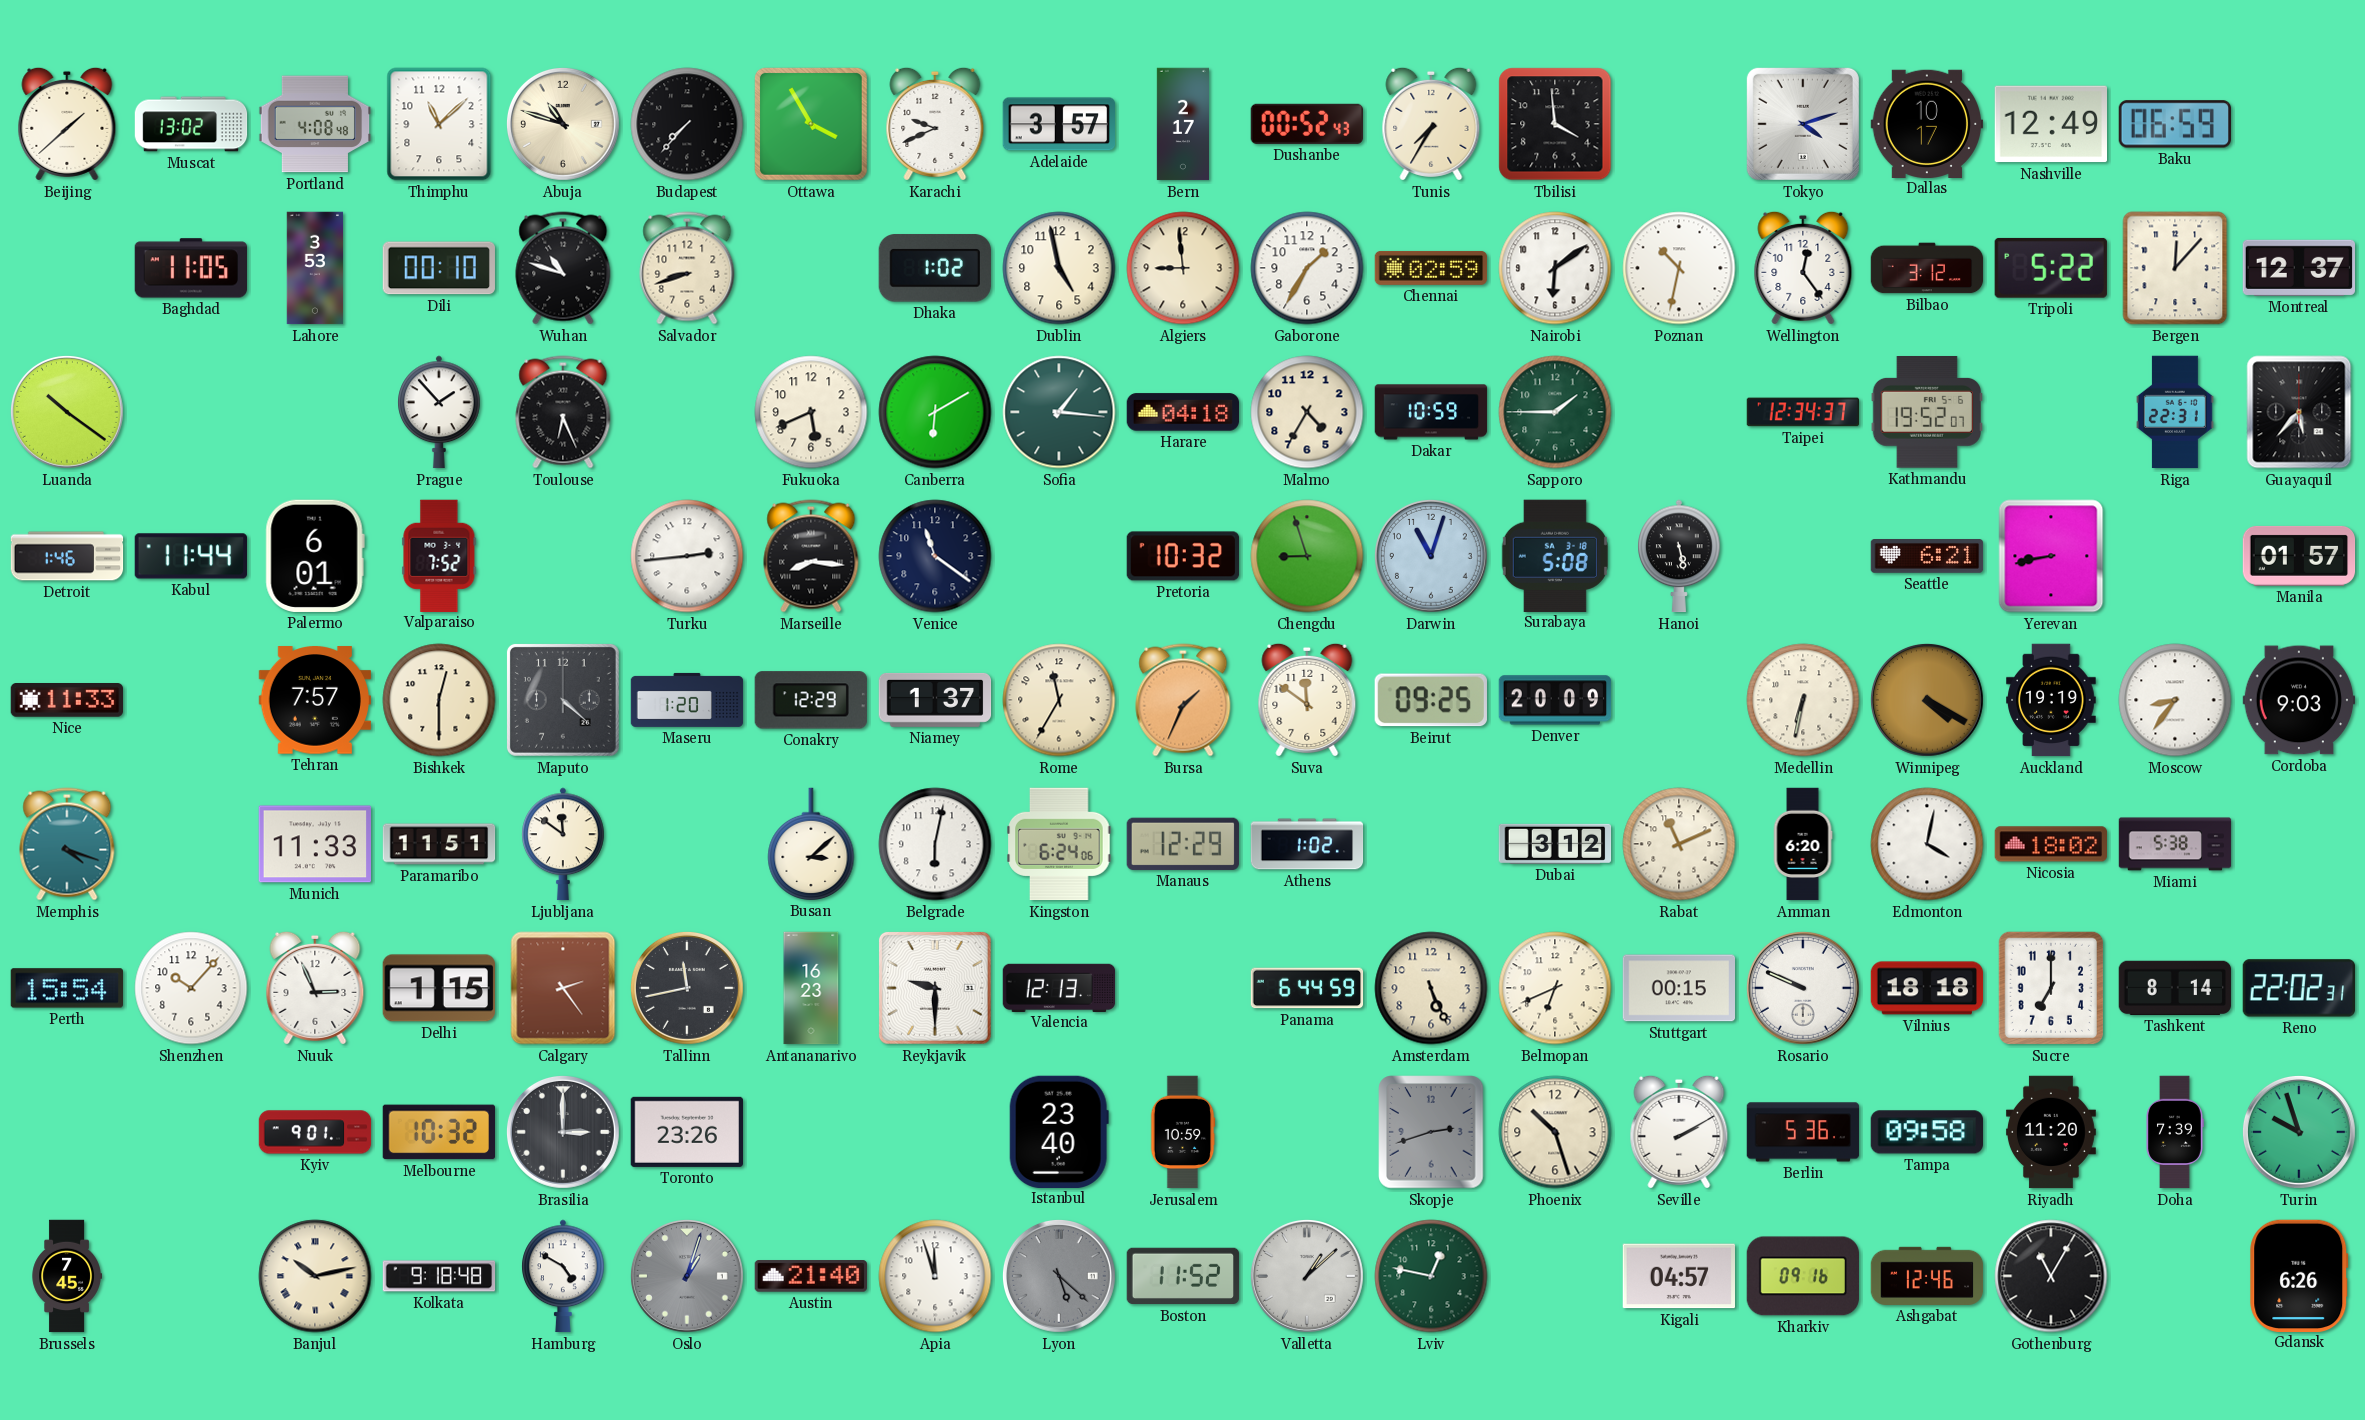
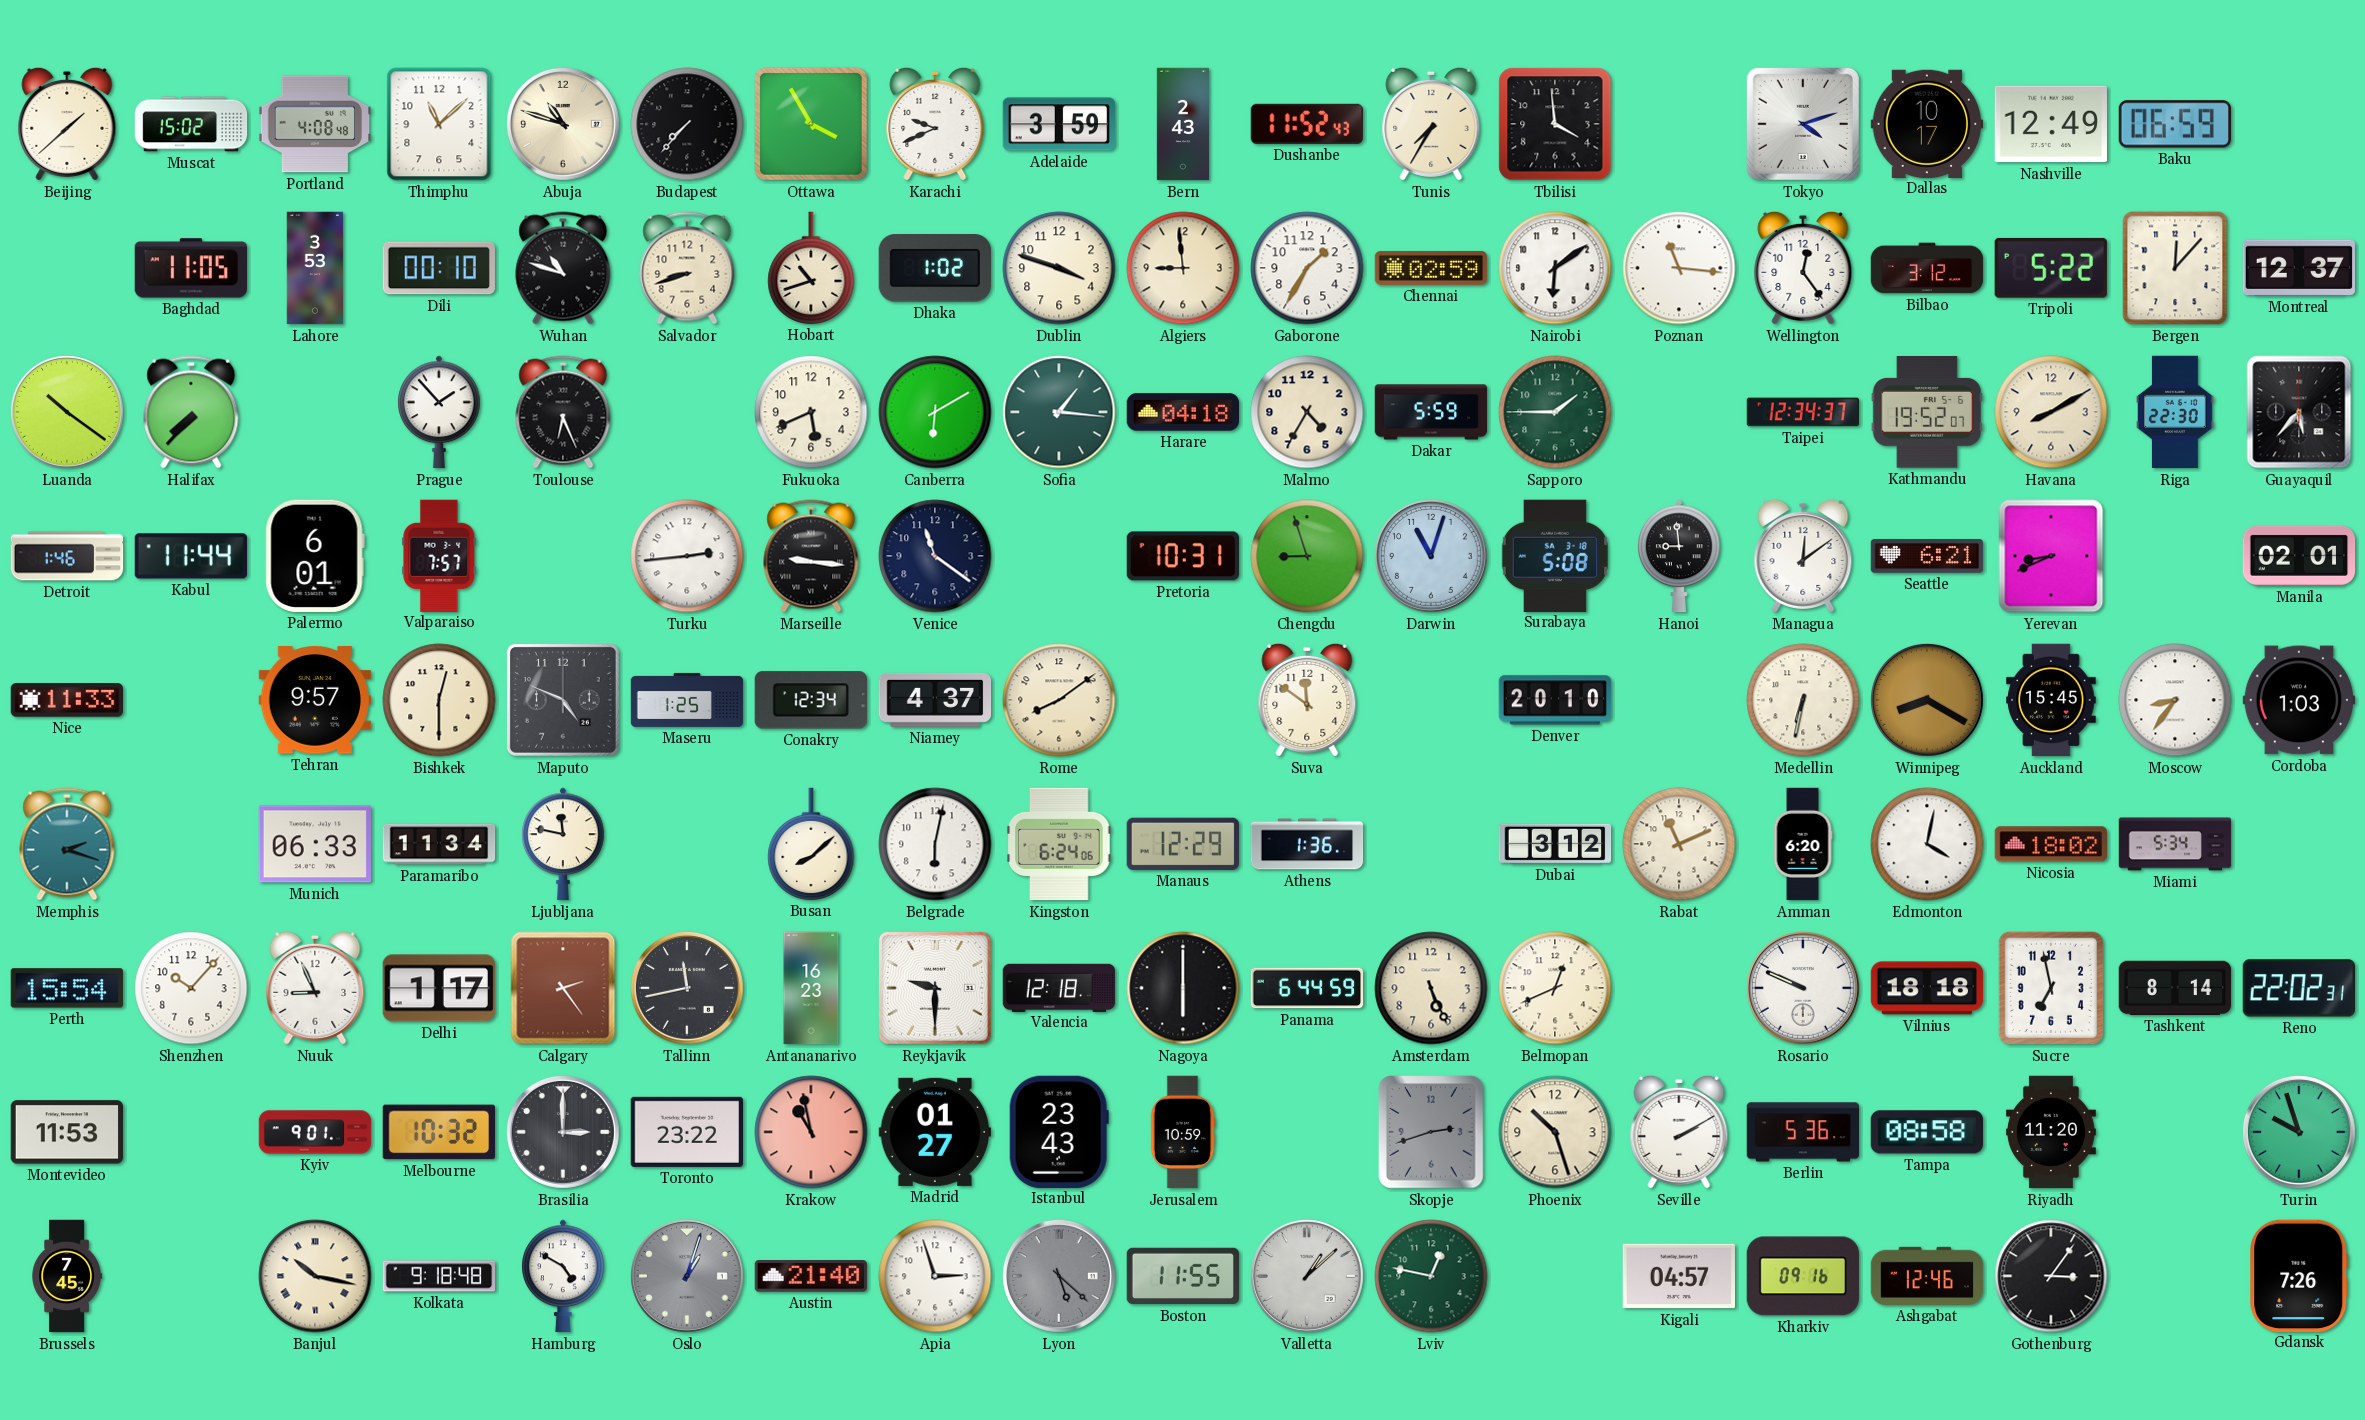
Muscat: 13:02 -> 15:02
Adelaide: 3:57 -> 3:59
Bern: 2:17 -> 2:43
Dushanbe: 00:52 -> 11:52
Hobart: none -> 10:42
Dublin: 4:58 -> 3:48
Poznan: 10:32 -> 11:16
Halifax: none -> 7:37
Dakar: 10:59 -> 5:59
Havana: none -> 8:10
Riga: 22:31 -> 22:30
Valparaiso: 7:52 -> 7:57
Marseille: 8:16 -> 9:16
Pretoria: 10:32 -> 10:31
Hanoi: 5:28 -> 8:59
Managua: none -> 12:09
Yerevan: 8:43 -> 8:41
Manila: 01:57 -> 02:01
Tehran: 7:57 -> 9:57
Maputo: 4:22 -> 4:49
Maseru: 1:20 -> 1:25
Conakry: 12:29 -> 12:34
Niamey: 1:37 -> 4:37
Rome: 11:35 -> 8:09
Bursa: 1:34 -> none
Beirut: 09:25 -> none
Denver: 20:09 -> 20:10
Winnipeg: 4:20 -> 8:20
Auckland: 19:19 -> 15:45
Cordoba: 9:03 -> 1:03
Memphis: 4:18 -> 2:18
Munich: 11:33 -> 06:33
Paramaribo: 11:51 -> 11:34
Ljubljana: 11:51 -> 11:47
Busan: 3:08 -> 8:08
Athens: 1:02 -> 1:36
Miami: 5:38 -> 5:34
Nuuk: 2:56 -> 8:56
Delhi: 1:15 -> 1:17
Valencia: 12:13 -> 12:18
Nagoya: none -> 6:00
Belmopan: 6:41 -> 12:41
Stuttgart: 00:15 -> none
Sucre: 7:00 -> 6:58
Montevideo: none -> 11:53
Toronto: 23:26 -> 23:22
Krakow: none -> 10:58
Madrid: none -> 01:27
Istanbul: 23:40 -> 23:43
Tampa: 09:58 -> 08:58
Doha: 7:39 -> none
Banjul: 10:13 -> 10:17
Apia: 11:57 -> 2:57
Boston: 11:52 -> 11:55
Gothenburg: 11:05 -> 3:06
Gdansk: 6:26 -> 7:26
